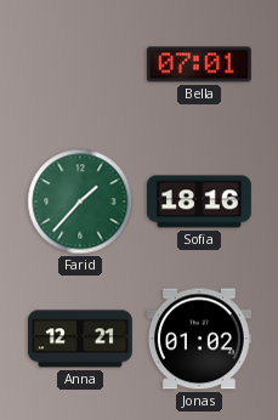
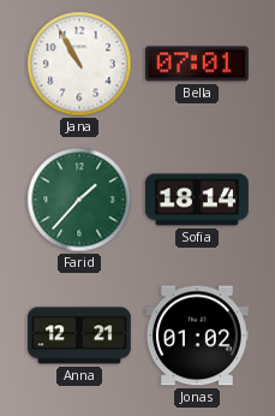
Jana: none -> 10:55
Sofia: 18:16 -> 18:14
